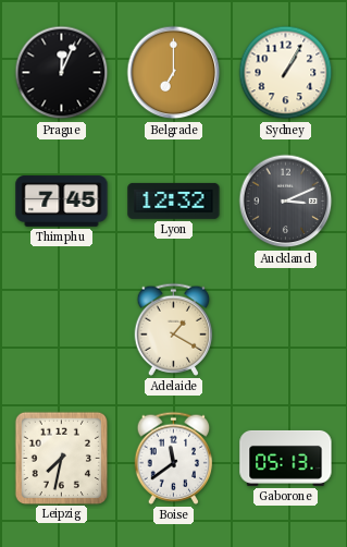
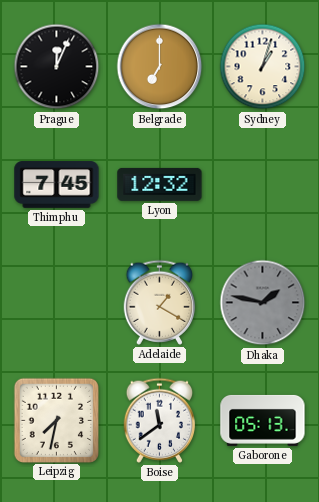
Sydney: 1:05 -> 1:03
Auckland: 3:11 -> none
Dhaka: none -> 1:47
